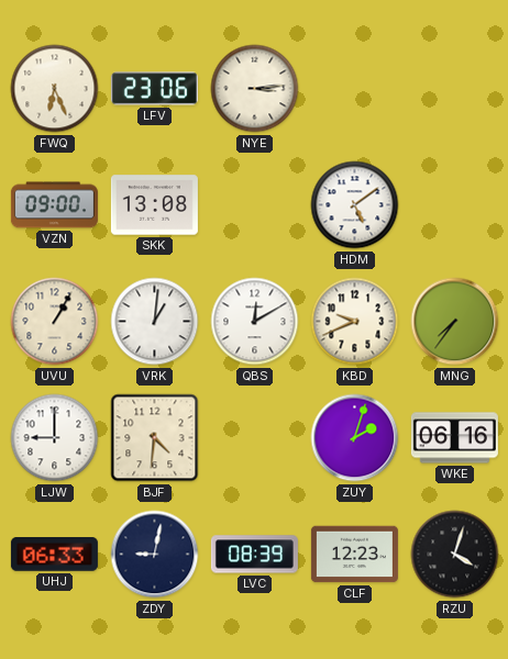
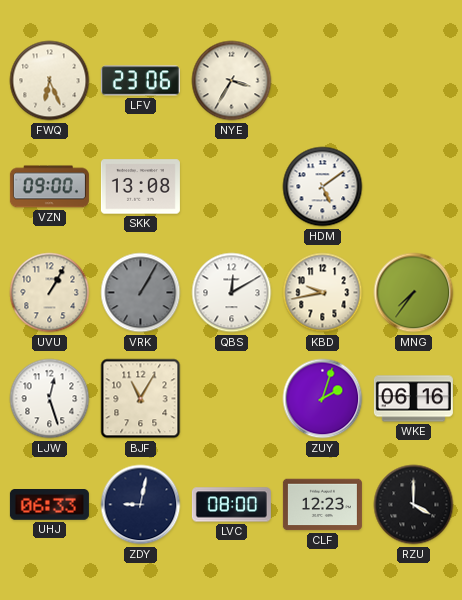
NYE: 3:14 -> 3:35
VRK: 1:01 -> 1:05
VRK dial: white -> grey
KBD: 9:41 -> 9:43
LJW: 9:00 -> 12:27
BJF: 4:31 -> 11:05
LVC: 08:39 -> 08:00
RZU: 4:03 -> 4:00
